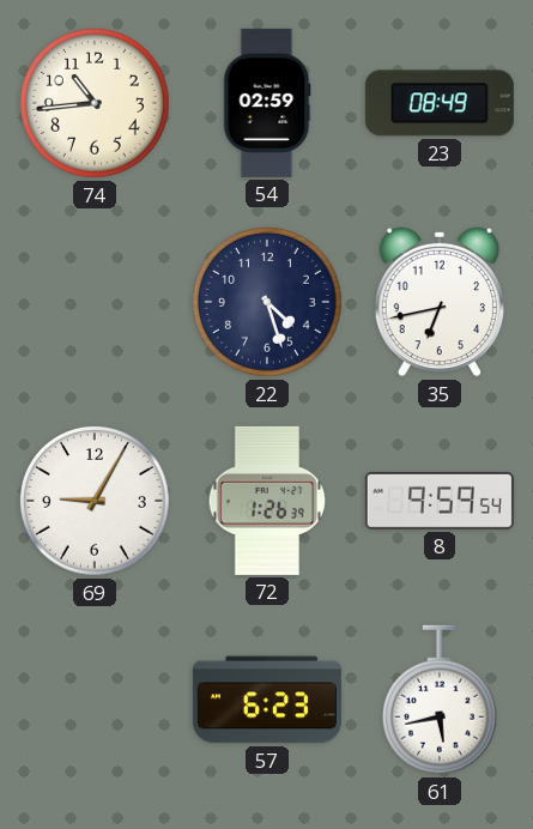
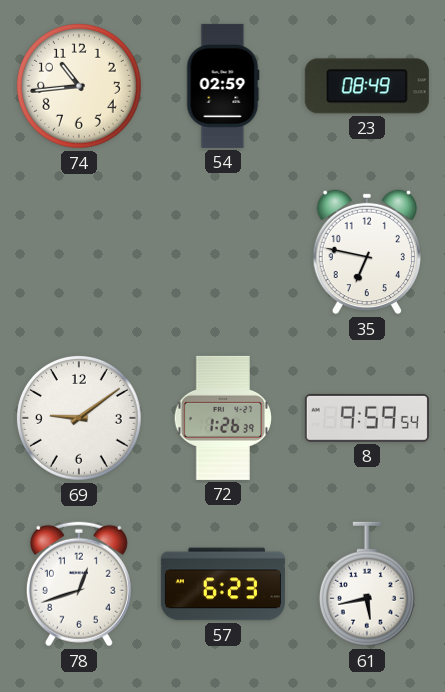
22: 4:27 -> none
35: 6:43 -> 6:47
69: 9:05 -> 9:09
78: none -> 12:42
